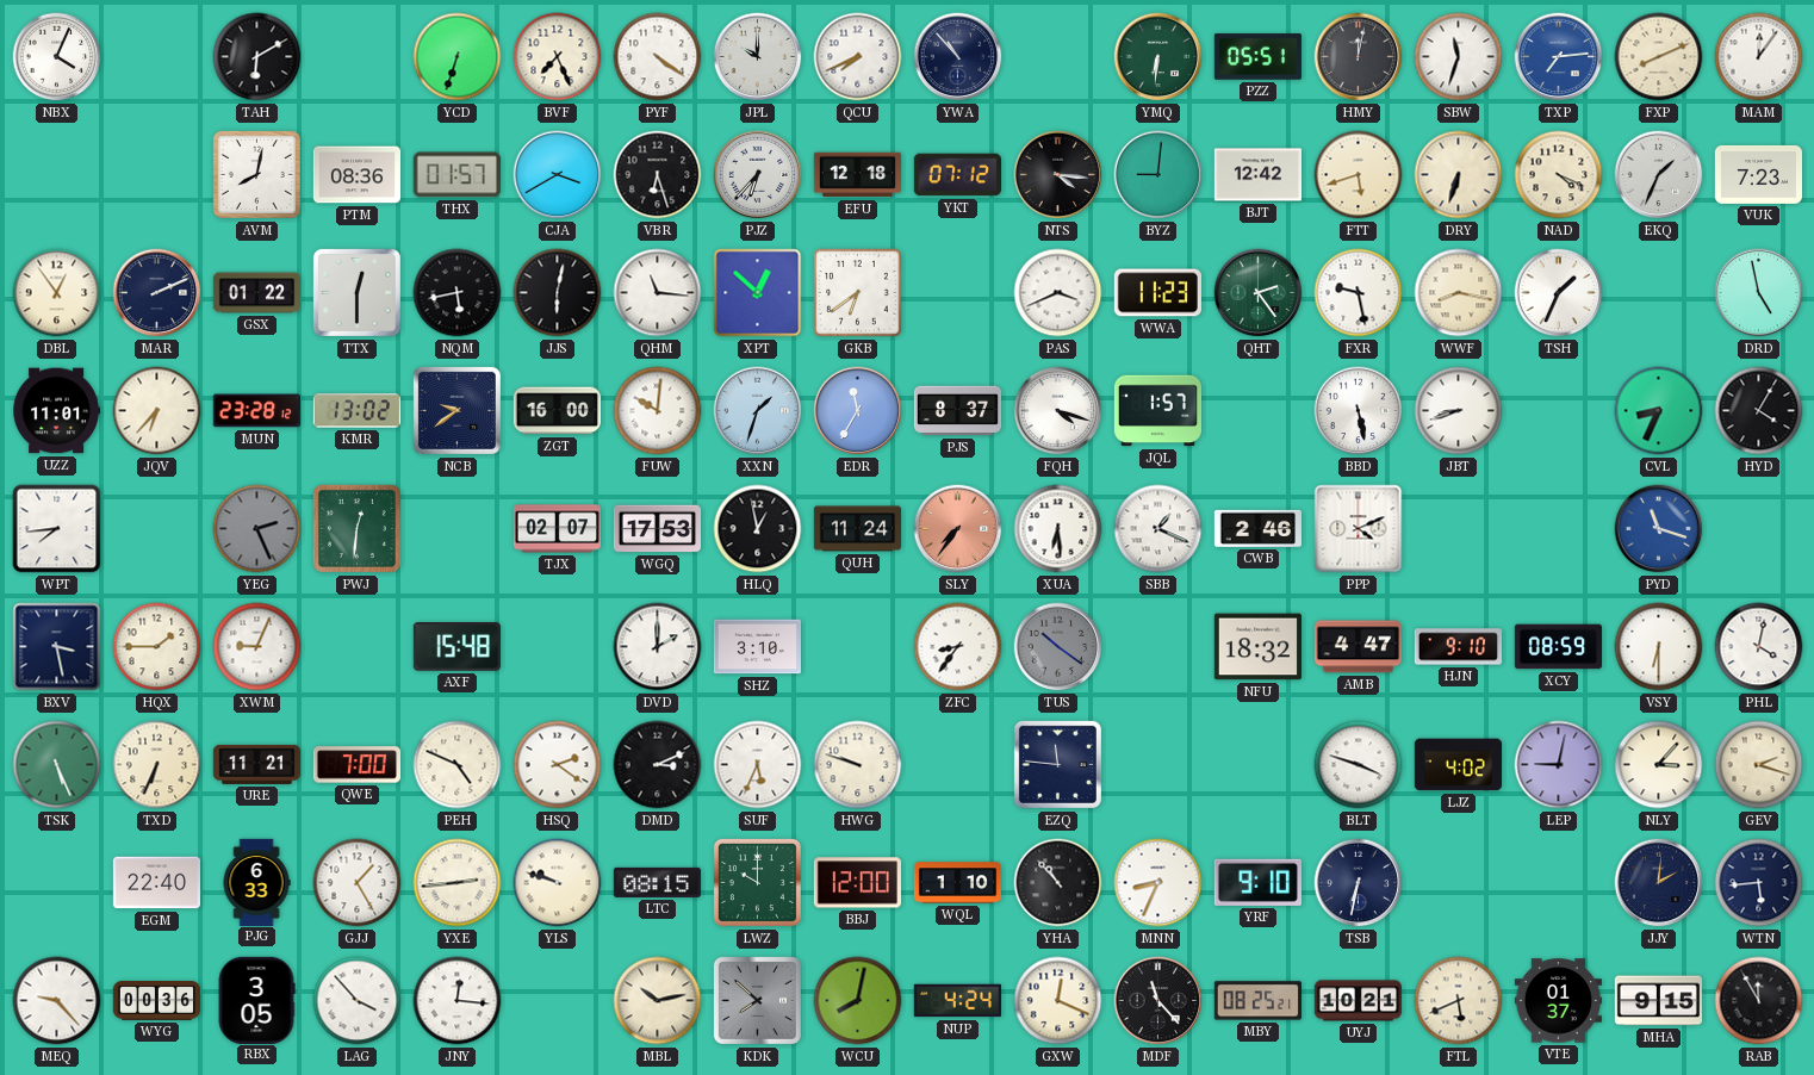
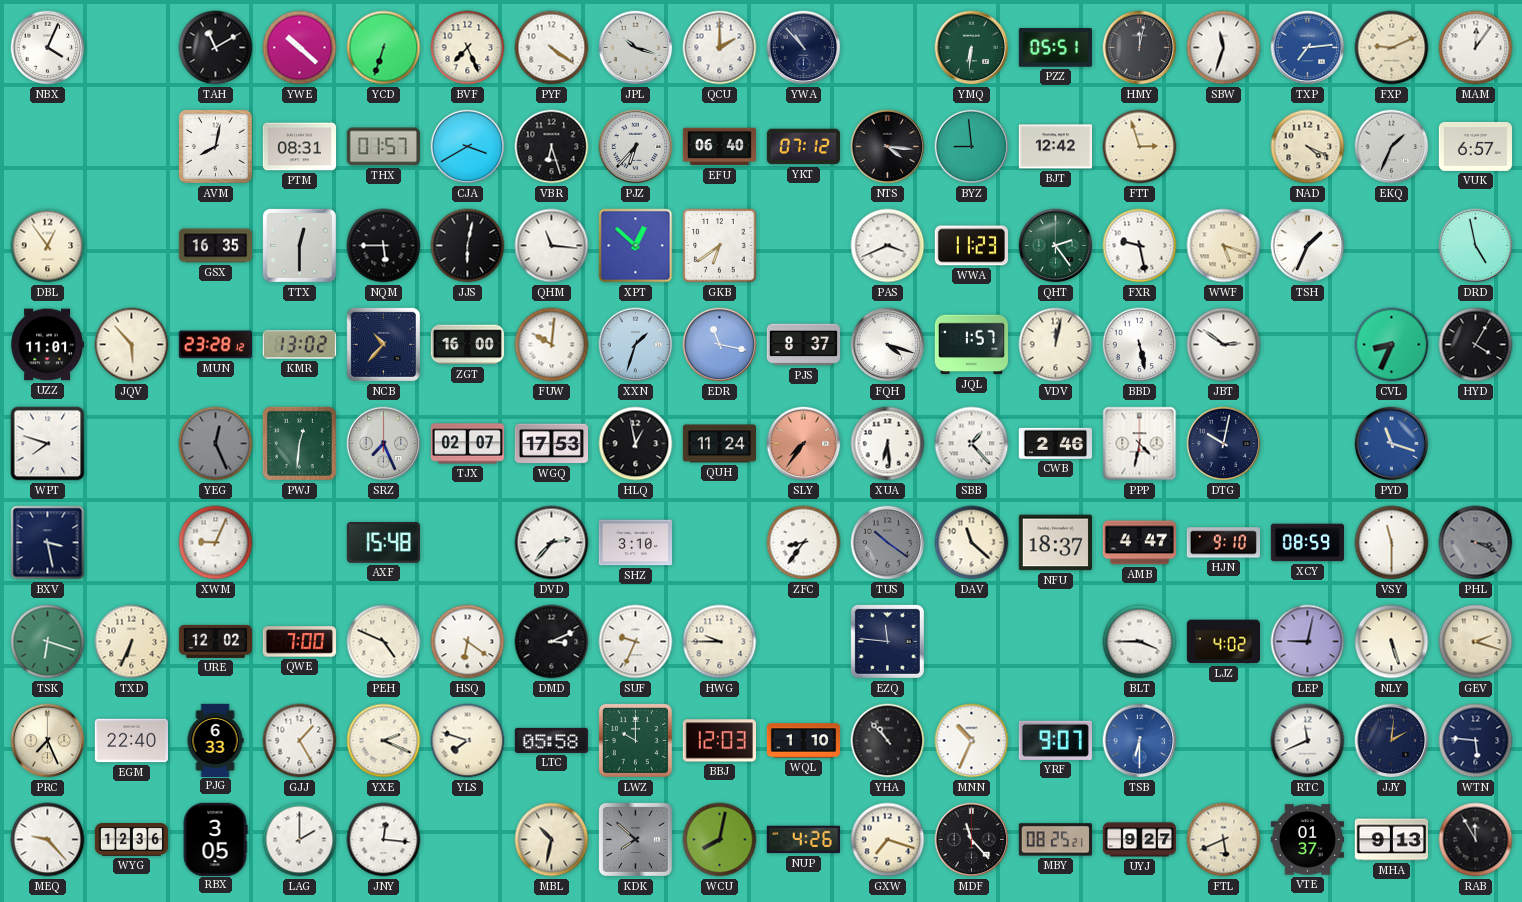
TAH: 6:10 -> 11:10
YWE: none -> 10:22
JPL: 10:00 -> 10:18
QCU: 7:41 -> 2:00
FXP: 8:11 -> 9:11
PTM: 08:36 -> 08:31
EFU: 12:18 -> 06:40
BYZ: 9:01 -> 8:59
FTT: 5:42 -> 2:57
DRY: 6:33 -> none
VUK: 7:23 -> 6:57
MAR: 2:11 -> none
GSX: 01:22 -> 16:35
NQM: 5:43 -> 5:45
WWF: 8:17 -> 5:18
JQV: 6:37 -> 5:53
NCB: 9:39 -> 10:37
EDR: 11:35 -> 11:17
VDV: none -> 12:02
JBT: 8:42 -> 2:51
WPT: 7:44 -> 7:48
YEG: 2:26 -> 12:26
SRZ: none -> 7:26
SBB: 1:19 -> 1:23
PPP: 4:11 -> 4:32
DTG: none -> 10:02
HQX: 1:45 -> none
DVD: 2:00 -> 2:37
DAV: none -> 11:22
NFU: 18:32 -> 18:37
VSY: 6:30 -> 11:30
PHL: 4:02 -> 3:19
PHL dial: white -> grey
TSK: 5:26 -> 6:18
URE: 11:21 -> 12:02
HSQ: 2:21 -> 6:21
SUF: 5:34 -> 9:34
HWG: 9:48 -> 9:45
BLT: 3:48 -> 3:45
NLY: 3:07 -> 5:27
PRC: none -> 7:26
YXE: 2:44 -> 2:19
YLS: 9:48 -> 7:48
LTC: 08:15 -> 05:58
BBJ: 12:00 -> 12:03
MNN: 8:34 -> 10:34
YRF: 9:10 -> 9:07
TSB: 6:32 -> 6:30
TSB dial: navy -> blue
RTC: none -> 11:41
WTN: 5:44 -> 5:46
WYG: 00:36 -> 12:36
LAG: 3:53 -> 2:00
MBL: 10:13 -> 10:32
NUP: 4:24 -> 4:26
GXW: 12:19 -> 7:18
UYJ: 10:21 -> 9:27
MHA: 9:15 -> 9:13
